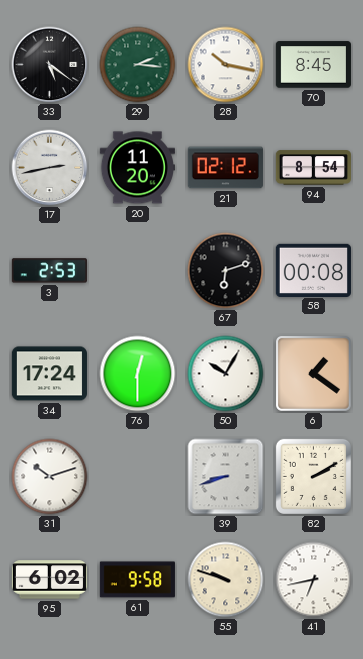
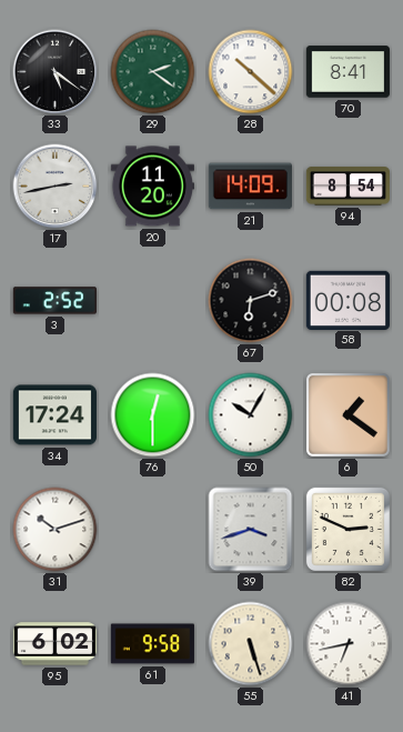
29: 2:16 -> 2:21
28: 10:17 -> 10:22
70: 8:45 -> 8:41
21: 02:12 -> 14:09
3: 2:53 -> 2:52
39: 8:42 -> 3:42
82: 2:10 -> 2:49
55: 9:48 -> 5:27
